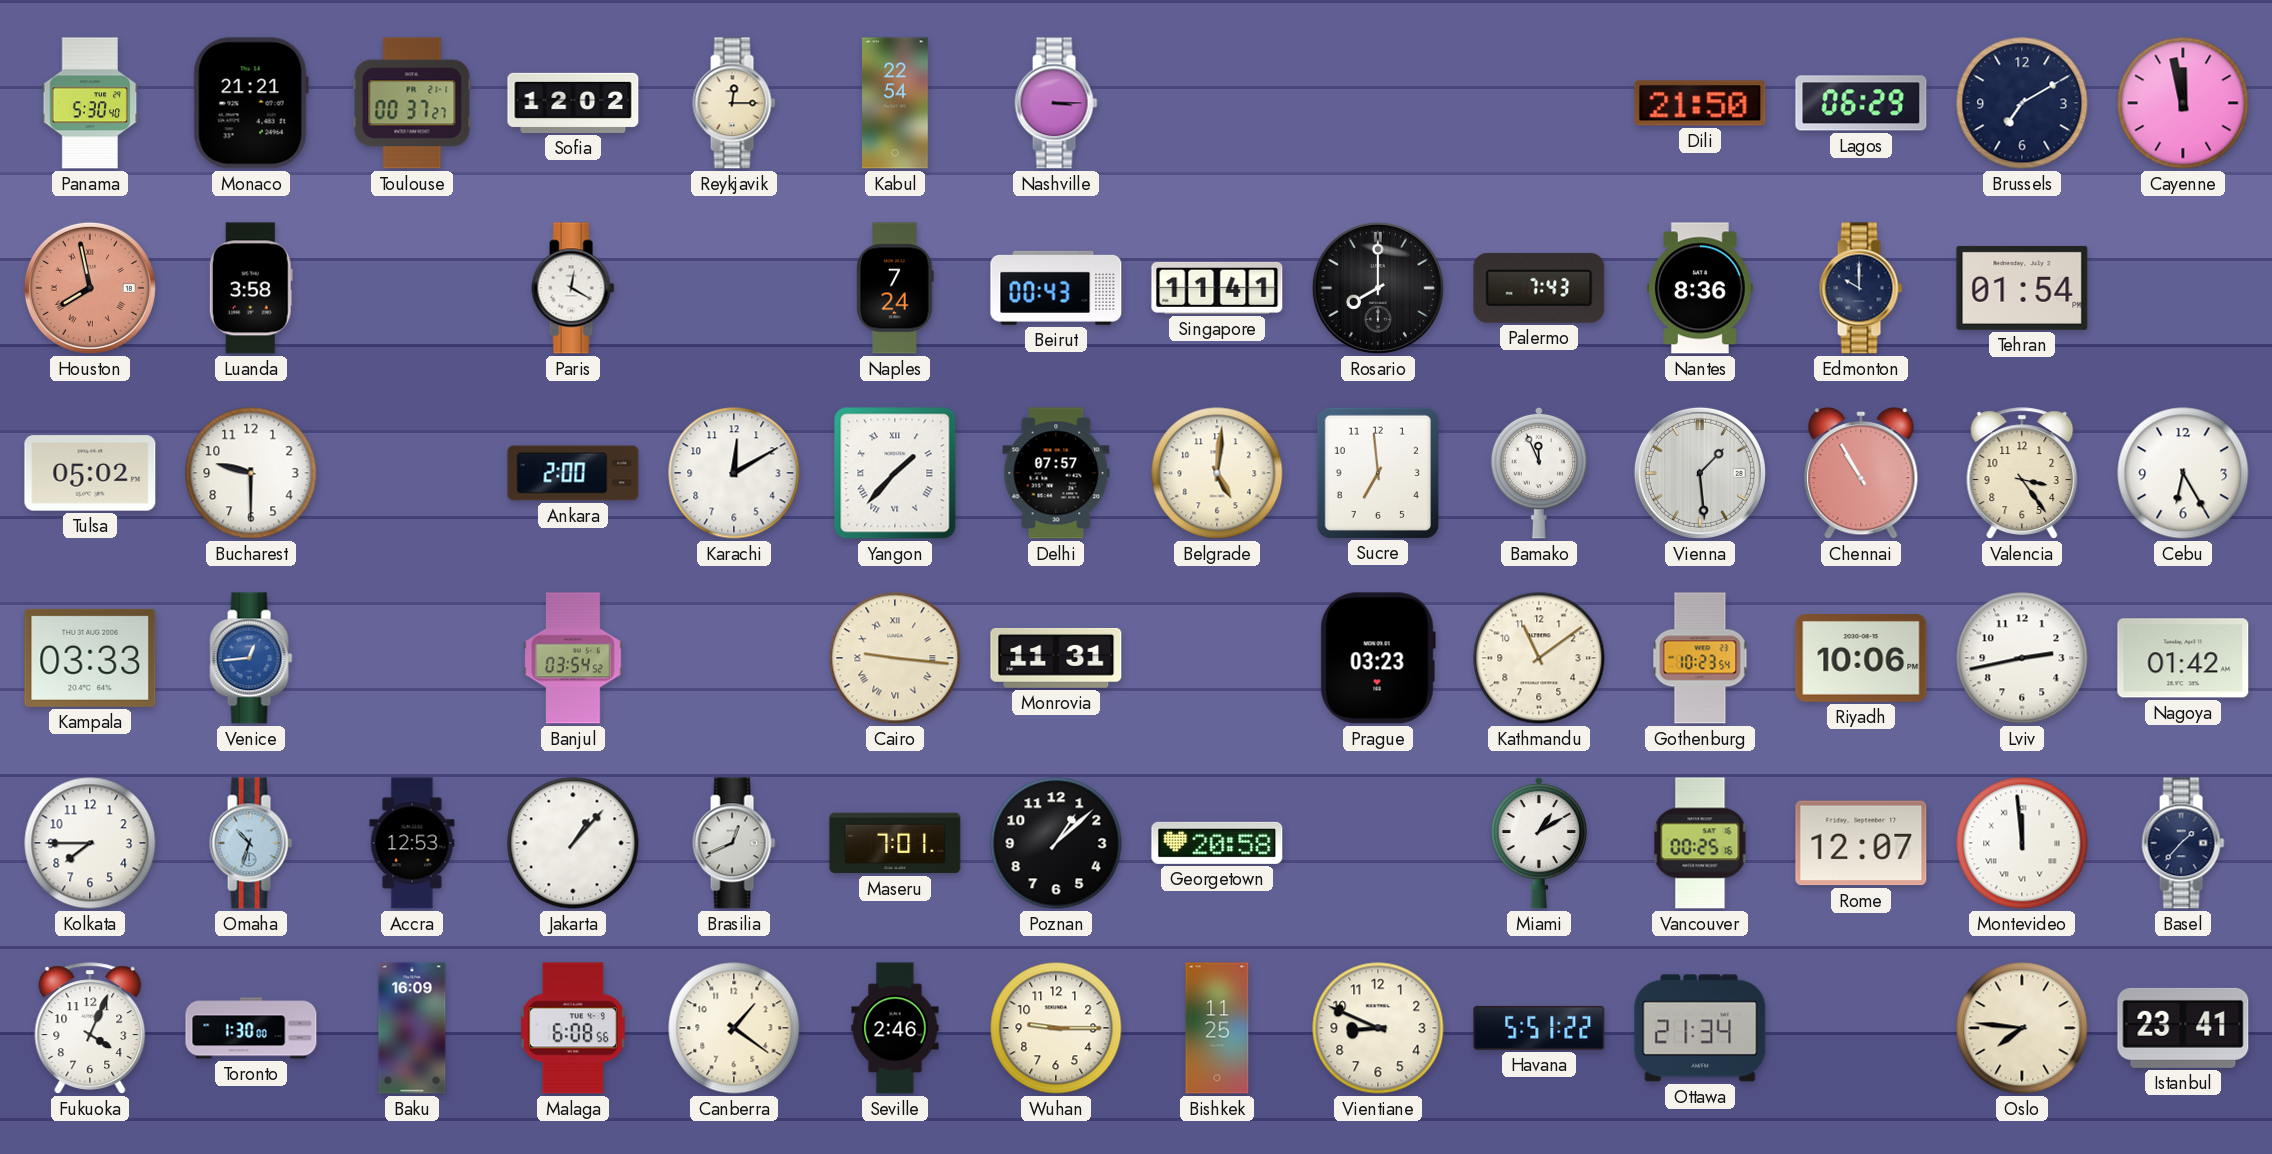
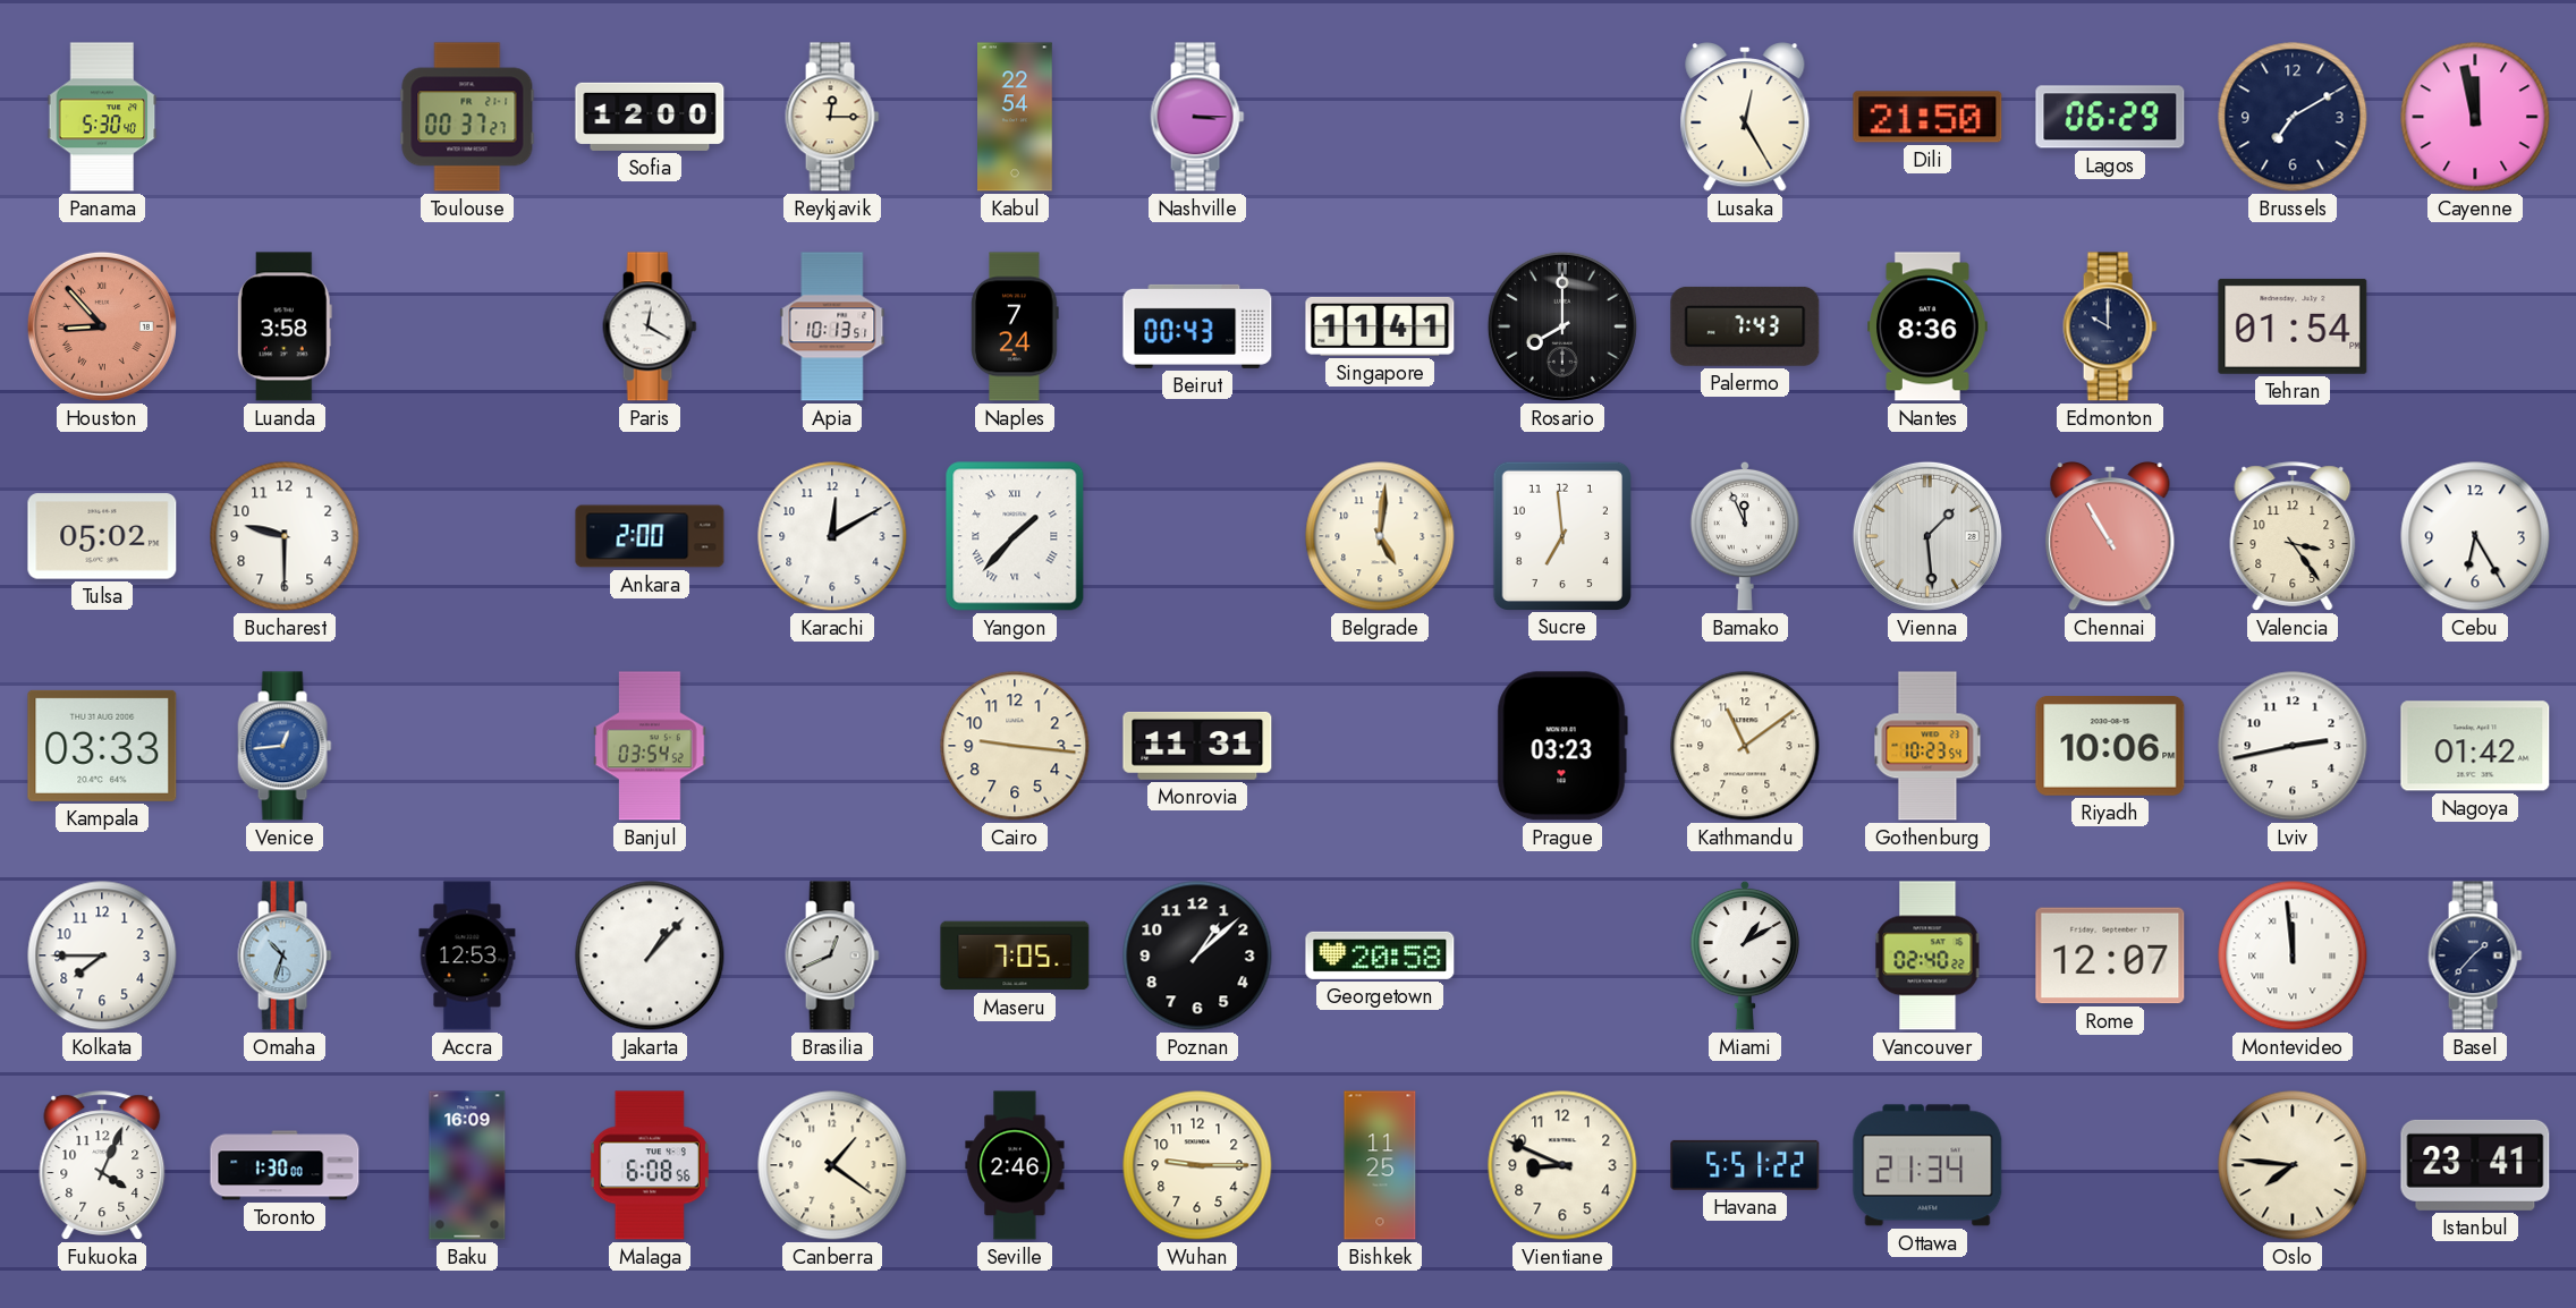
Monaco: 21:21 -> none
Sofia: 12:02 -> 12:00
Lusaka: none -> 12:25
Houston: 7:58 -> 8:53
Apia: none -> 10:13
Delhi: 07:57 -> none
Cairo numerals: Roman -> Arabic
Maseru: 7:01 -> 7:05
Vancouver: 00:25 -> 02:40
